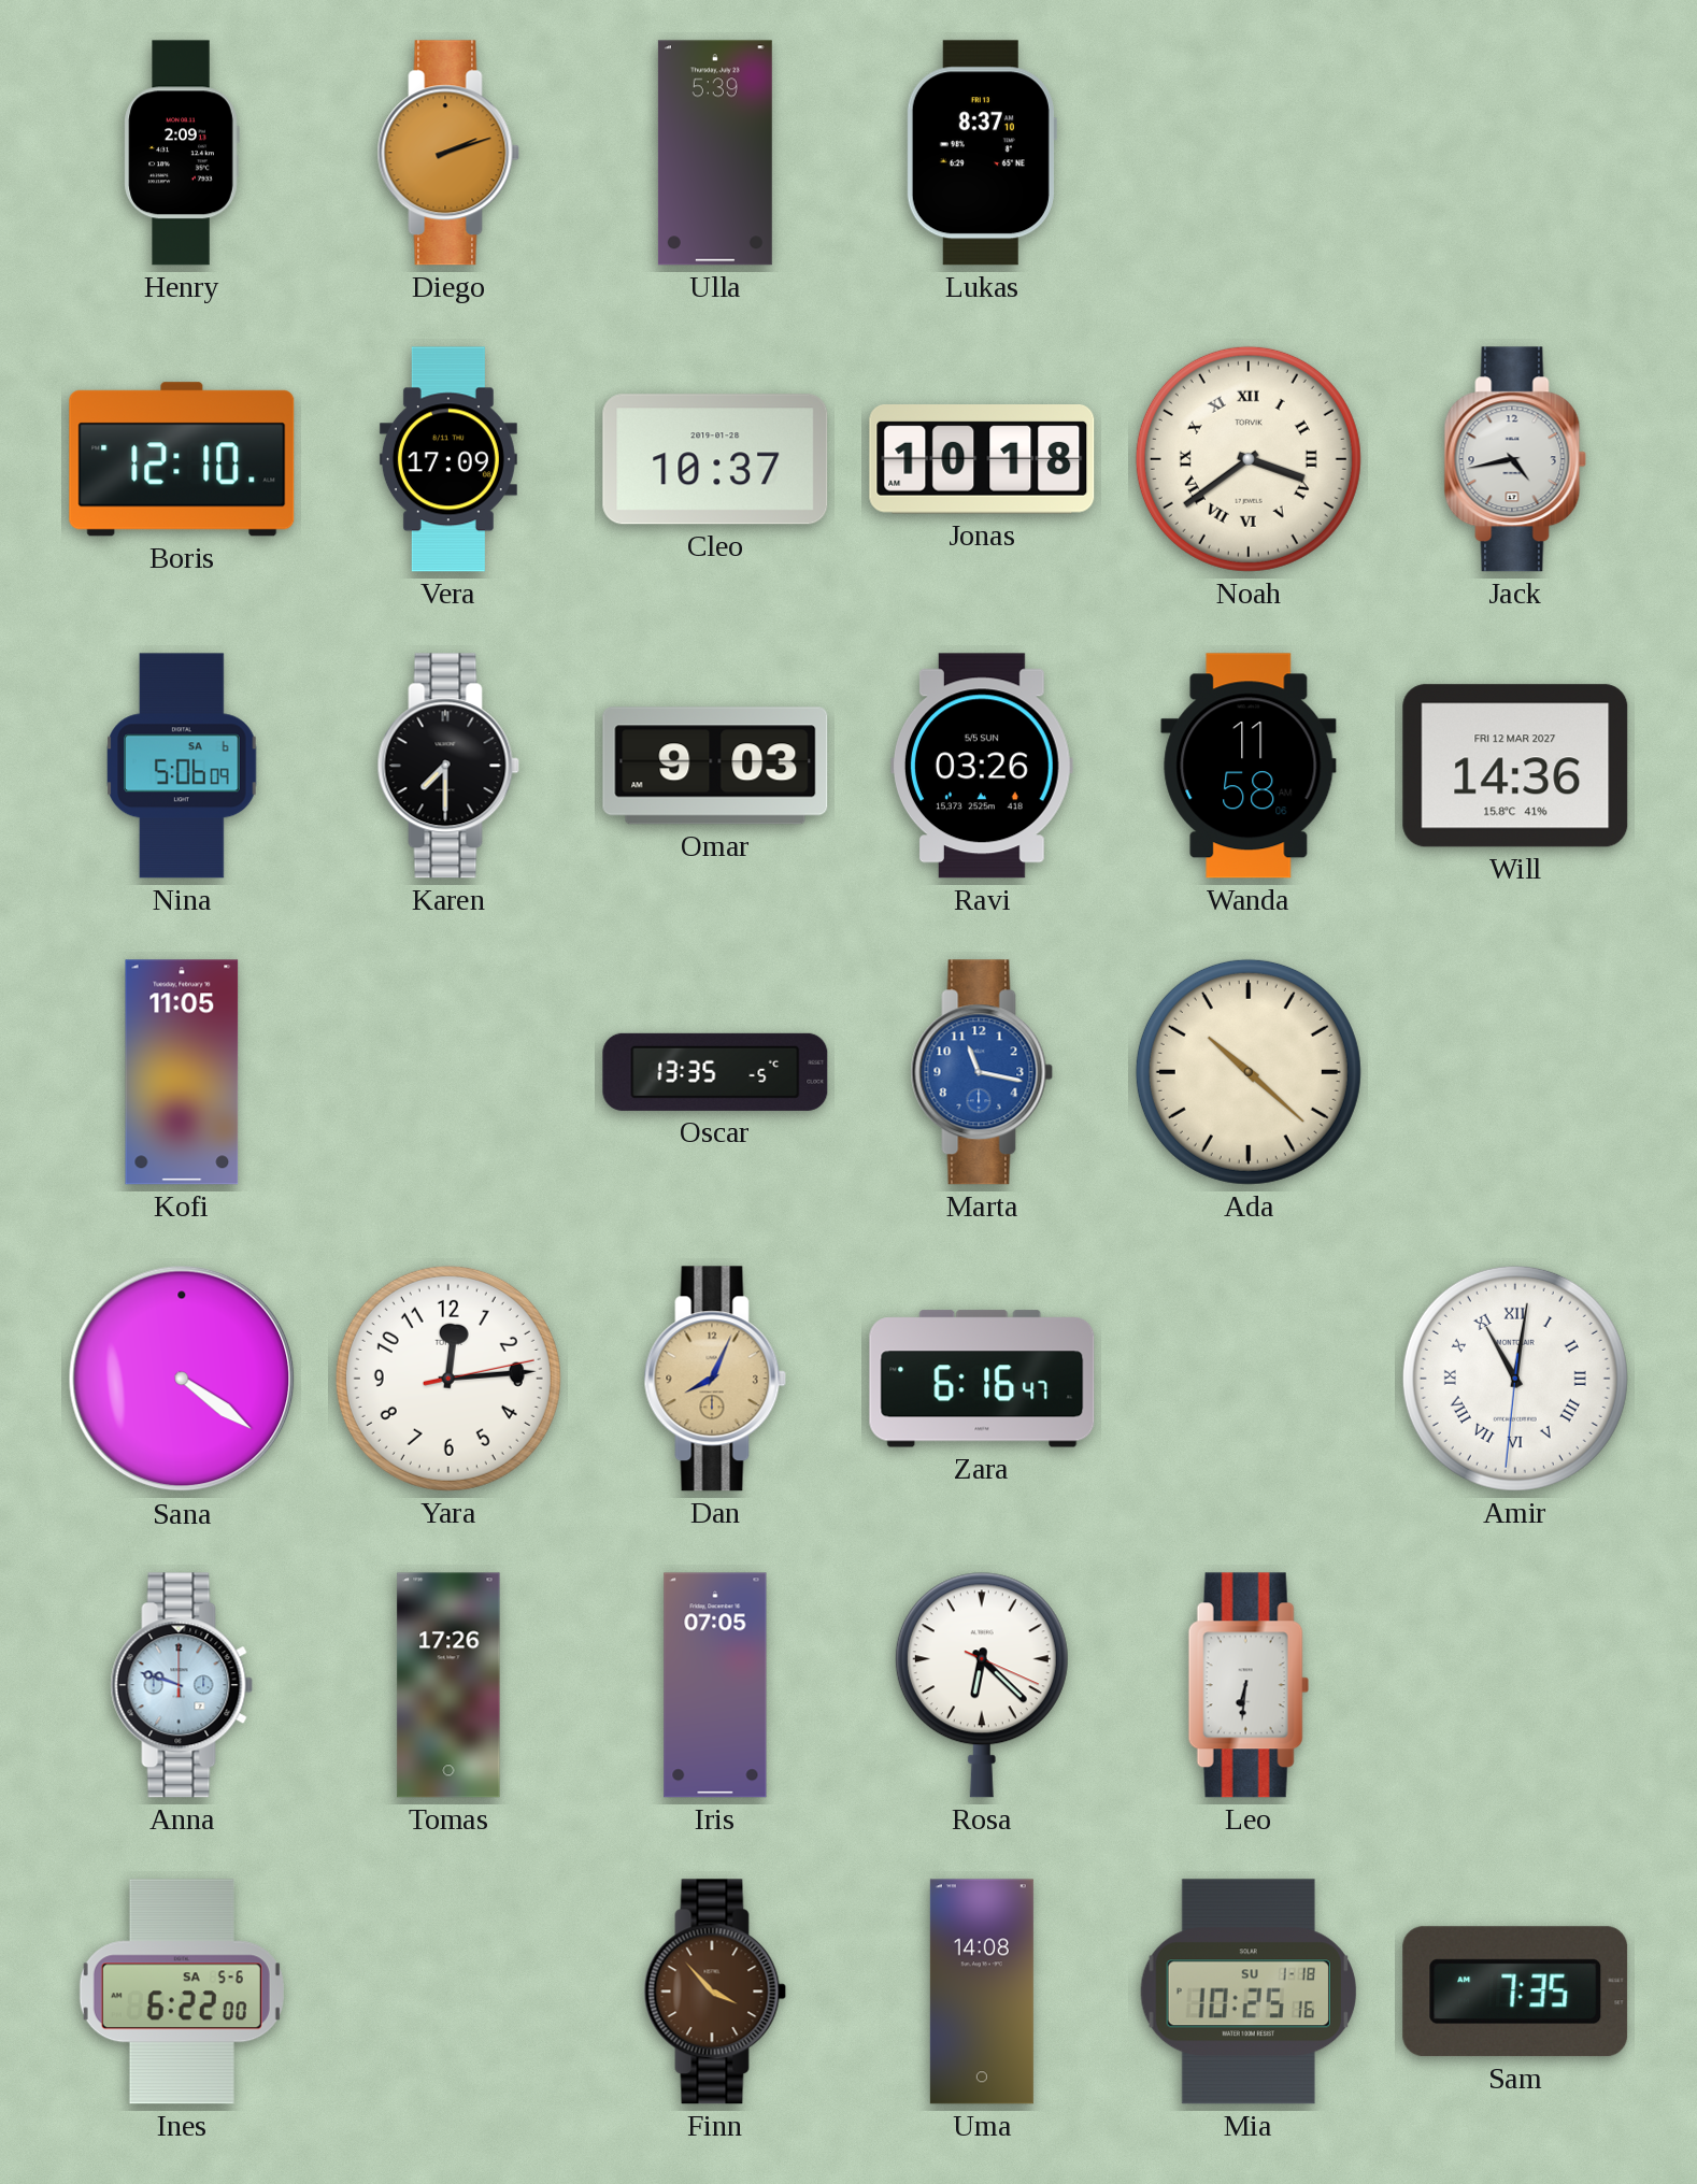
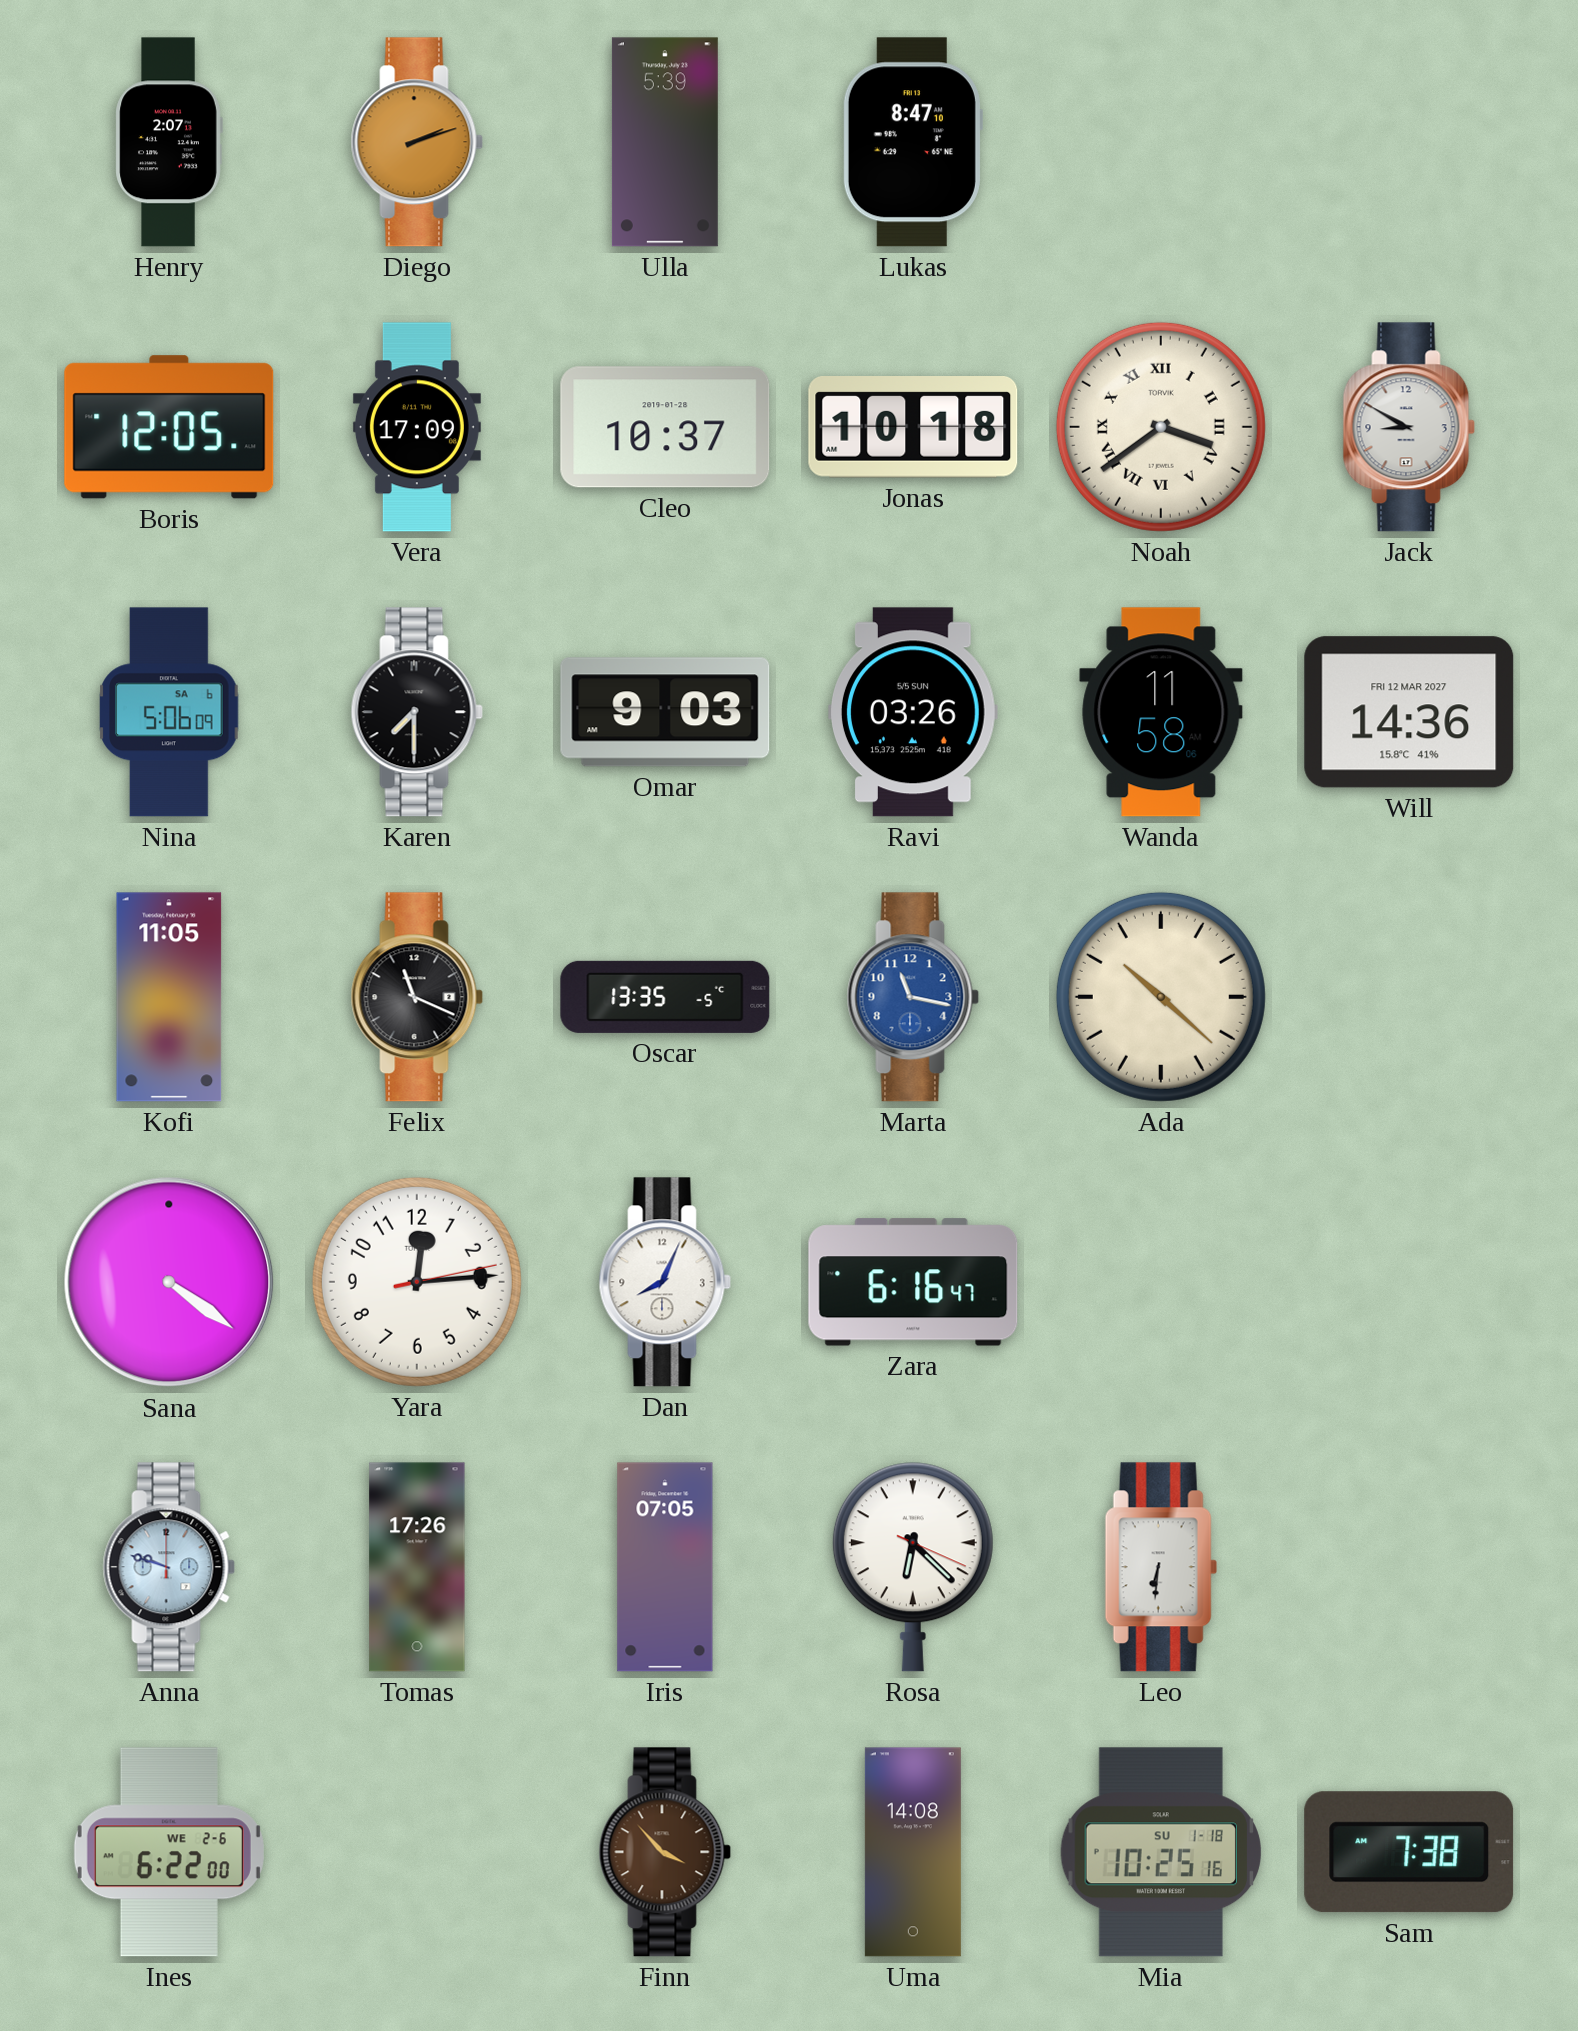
Henry: 2:09 -> 2:07
Lukas: 8:37 -> 8:47
Boris: 12:10 -> 12:05
Jack: 4:43 -> 8:50
Felix: none -> 11:19
Dan dial: champagne -> white
Amir: 11:01 -> none
Ines date: SA 5-6 -> WE 2-6
Sam: 7:35 -> 7:38
